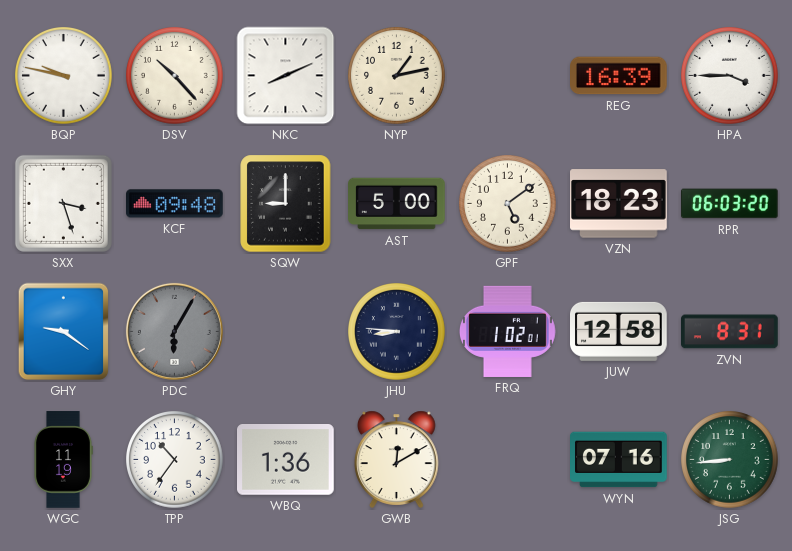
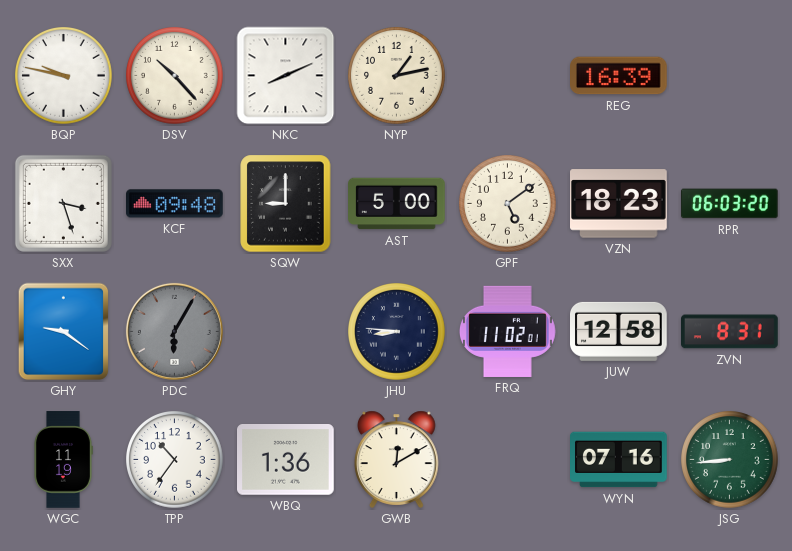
HPA: 3:45 -> none
FRQ: 1:02 -> 11:02
